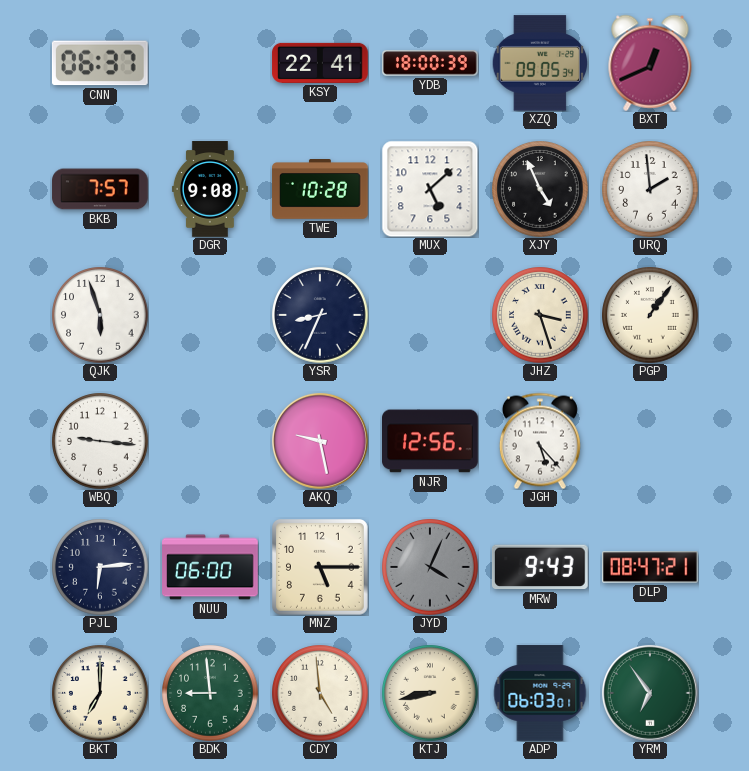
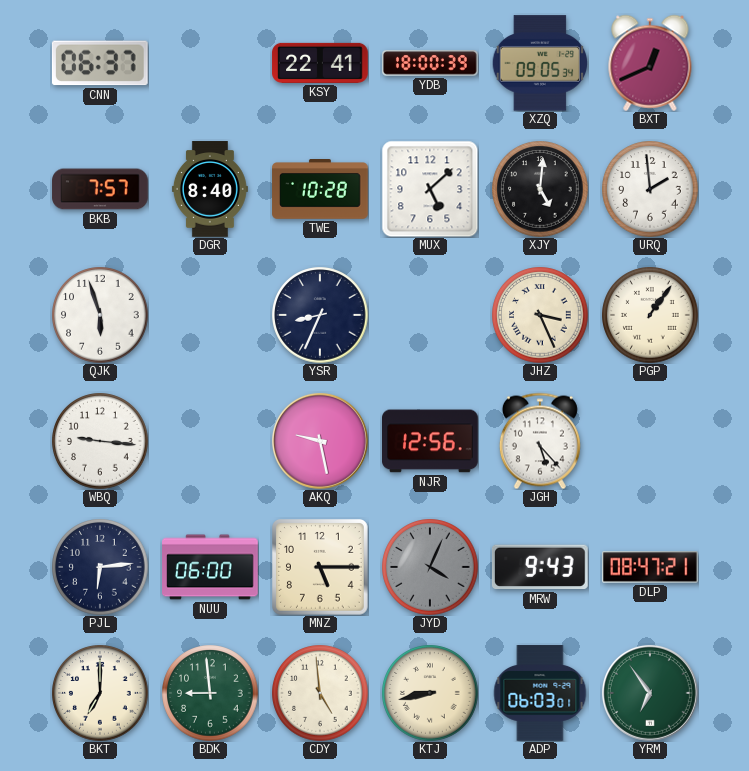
DGR: 9:08 -> 8:40
XJY: 4:56 -> 5:01
JHZ: 3:27 -> 3:26
